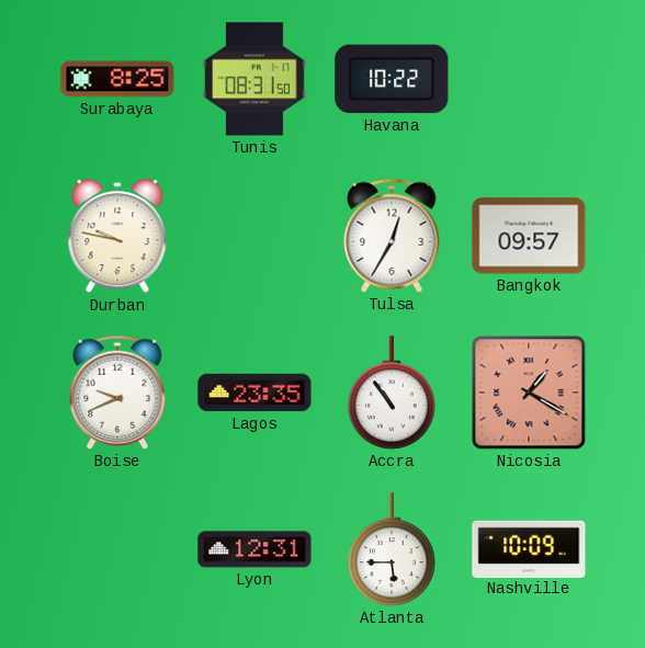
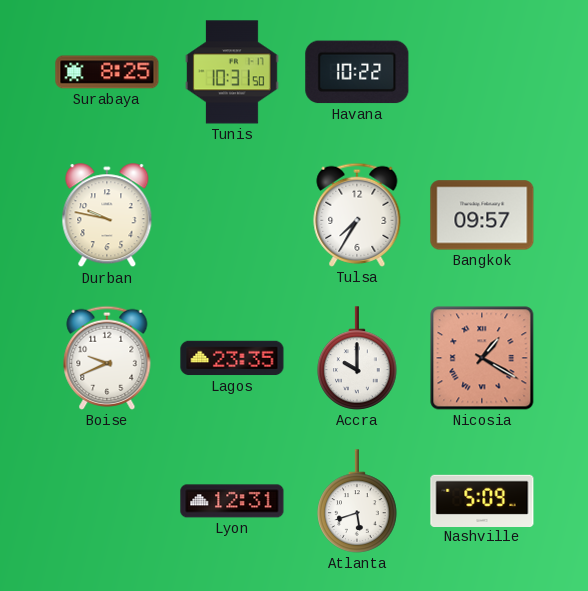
Tunis: 08:31 -> 10:31
Tulsa: 12:35 -> 7:35
Accra: 10:54 -> 10:00
Atlanta: 5:45 -> 5:42
Nashville: 10:09 -> 5:09
